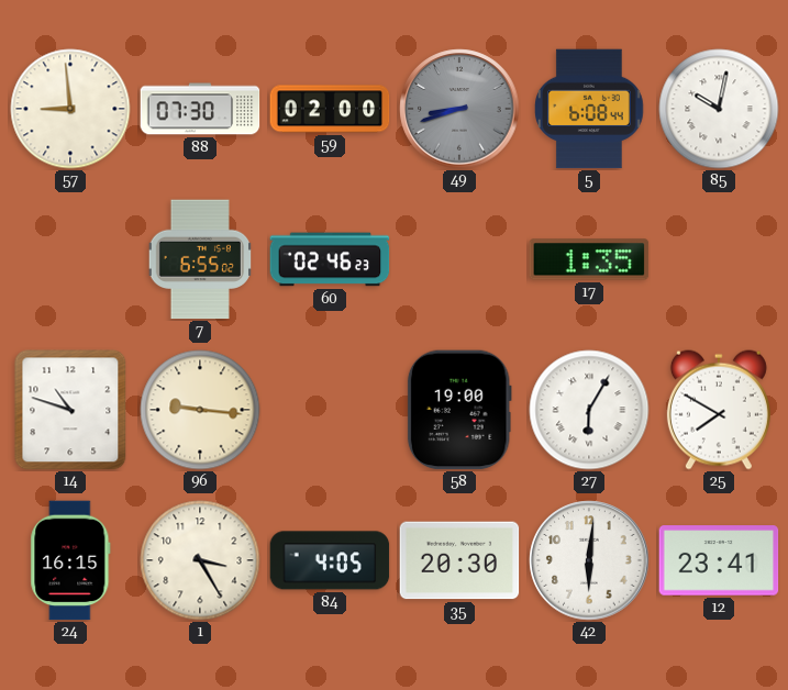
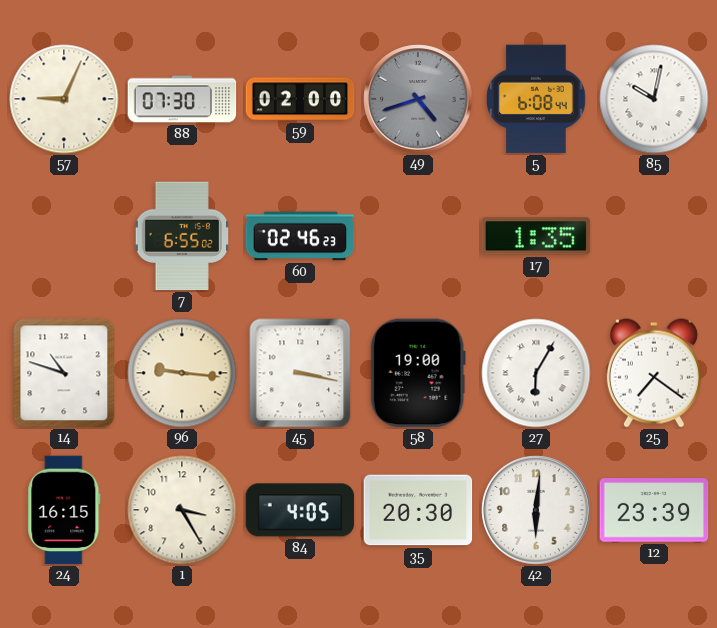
57: 8:59 -> 9:04
49: 8:42 -> 4:42
45: none -> 3:17
25: 7:50 -> 7:21
12: 23:41 -> 23:39
